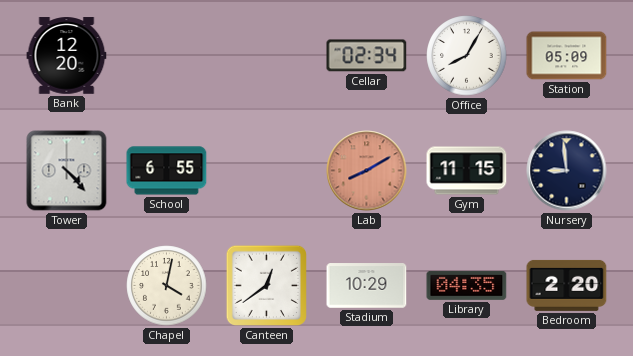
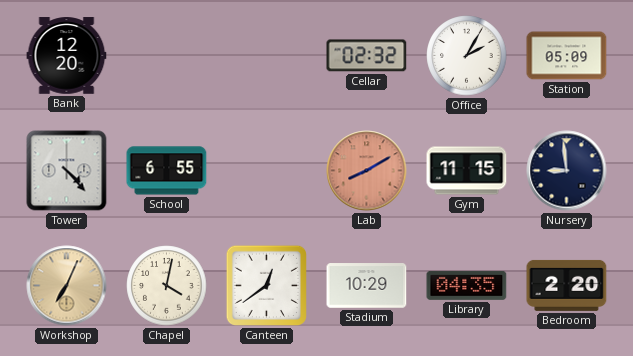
Cellar: 02:34 -> 02:32
Office: 8:05 -> 2:05
Workshop: none -> 7:04
